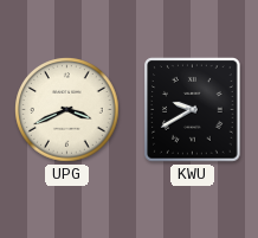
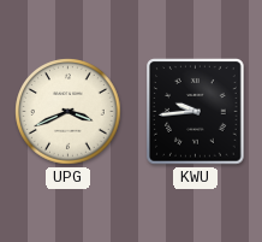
KWU: 9:40 -> 9:44
